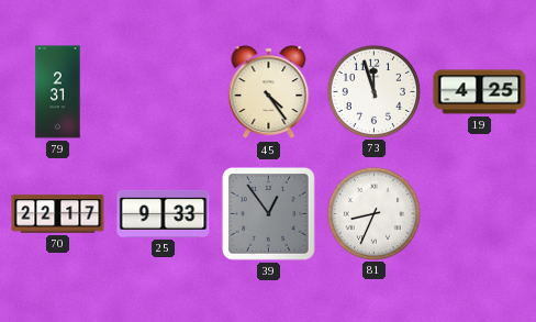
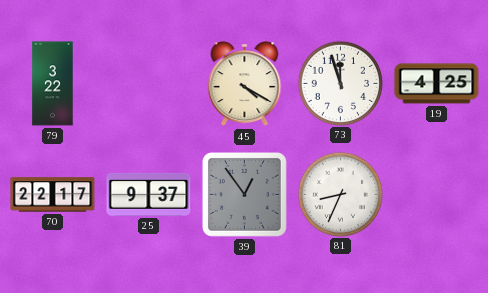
79: 2:31 -> 3:22
45: 4:24 -> 4:20
25: 9:33 -> 9:37
